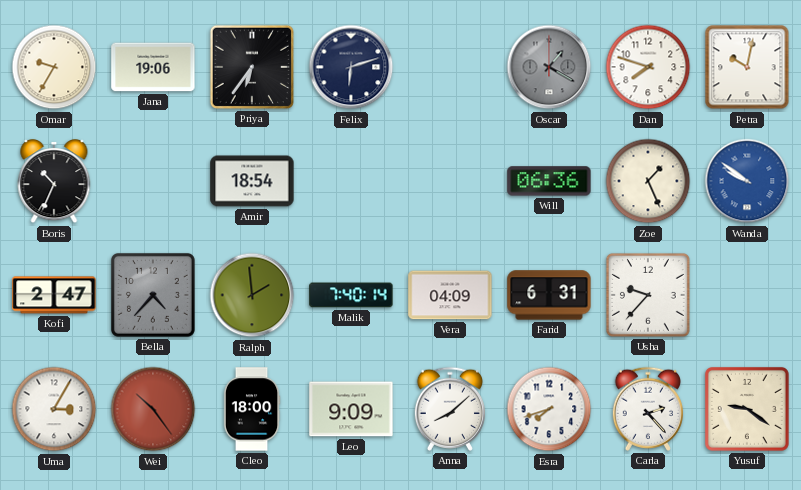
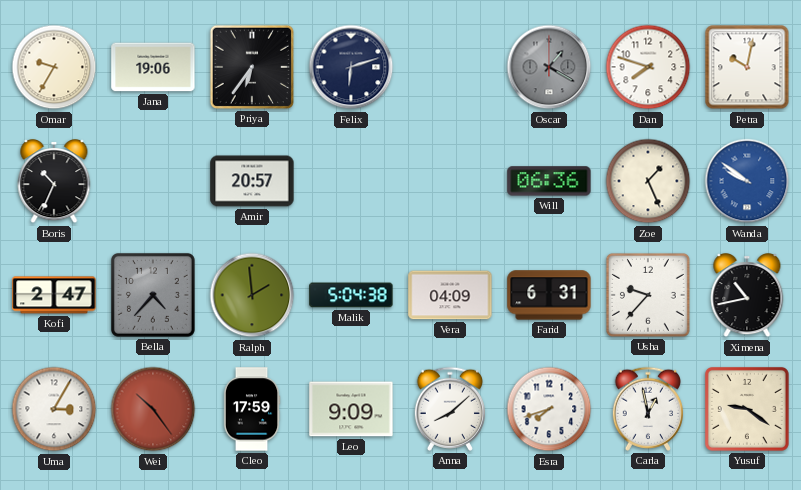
Amir: 18:54 -> 20:57
Malik: 7:40 -> 5:04
Ximena: none -> 10:43
Cleo: 18:00 -> 17:59
Carla: 2:23 -> 12:58
